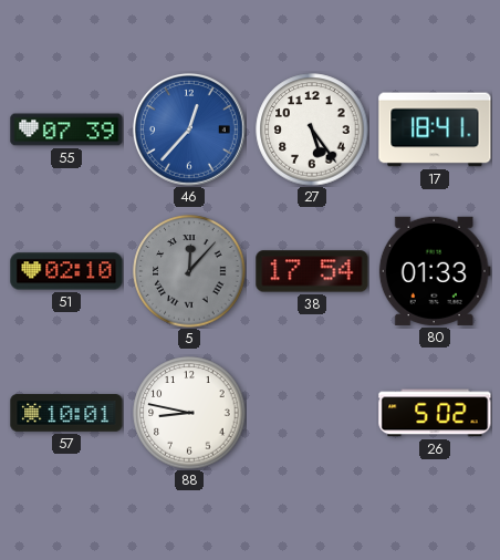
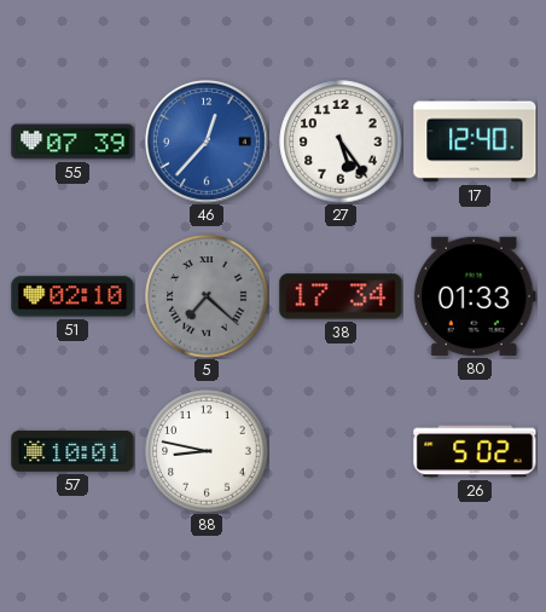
17: 18:41 -> 12:40
5: 12:07 -> 7:22
38: 17:54 -> 17:34
